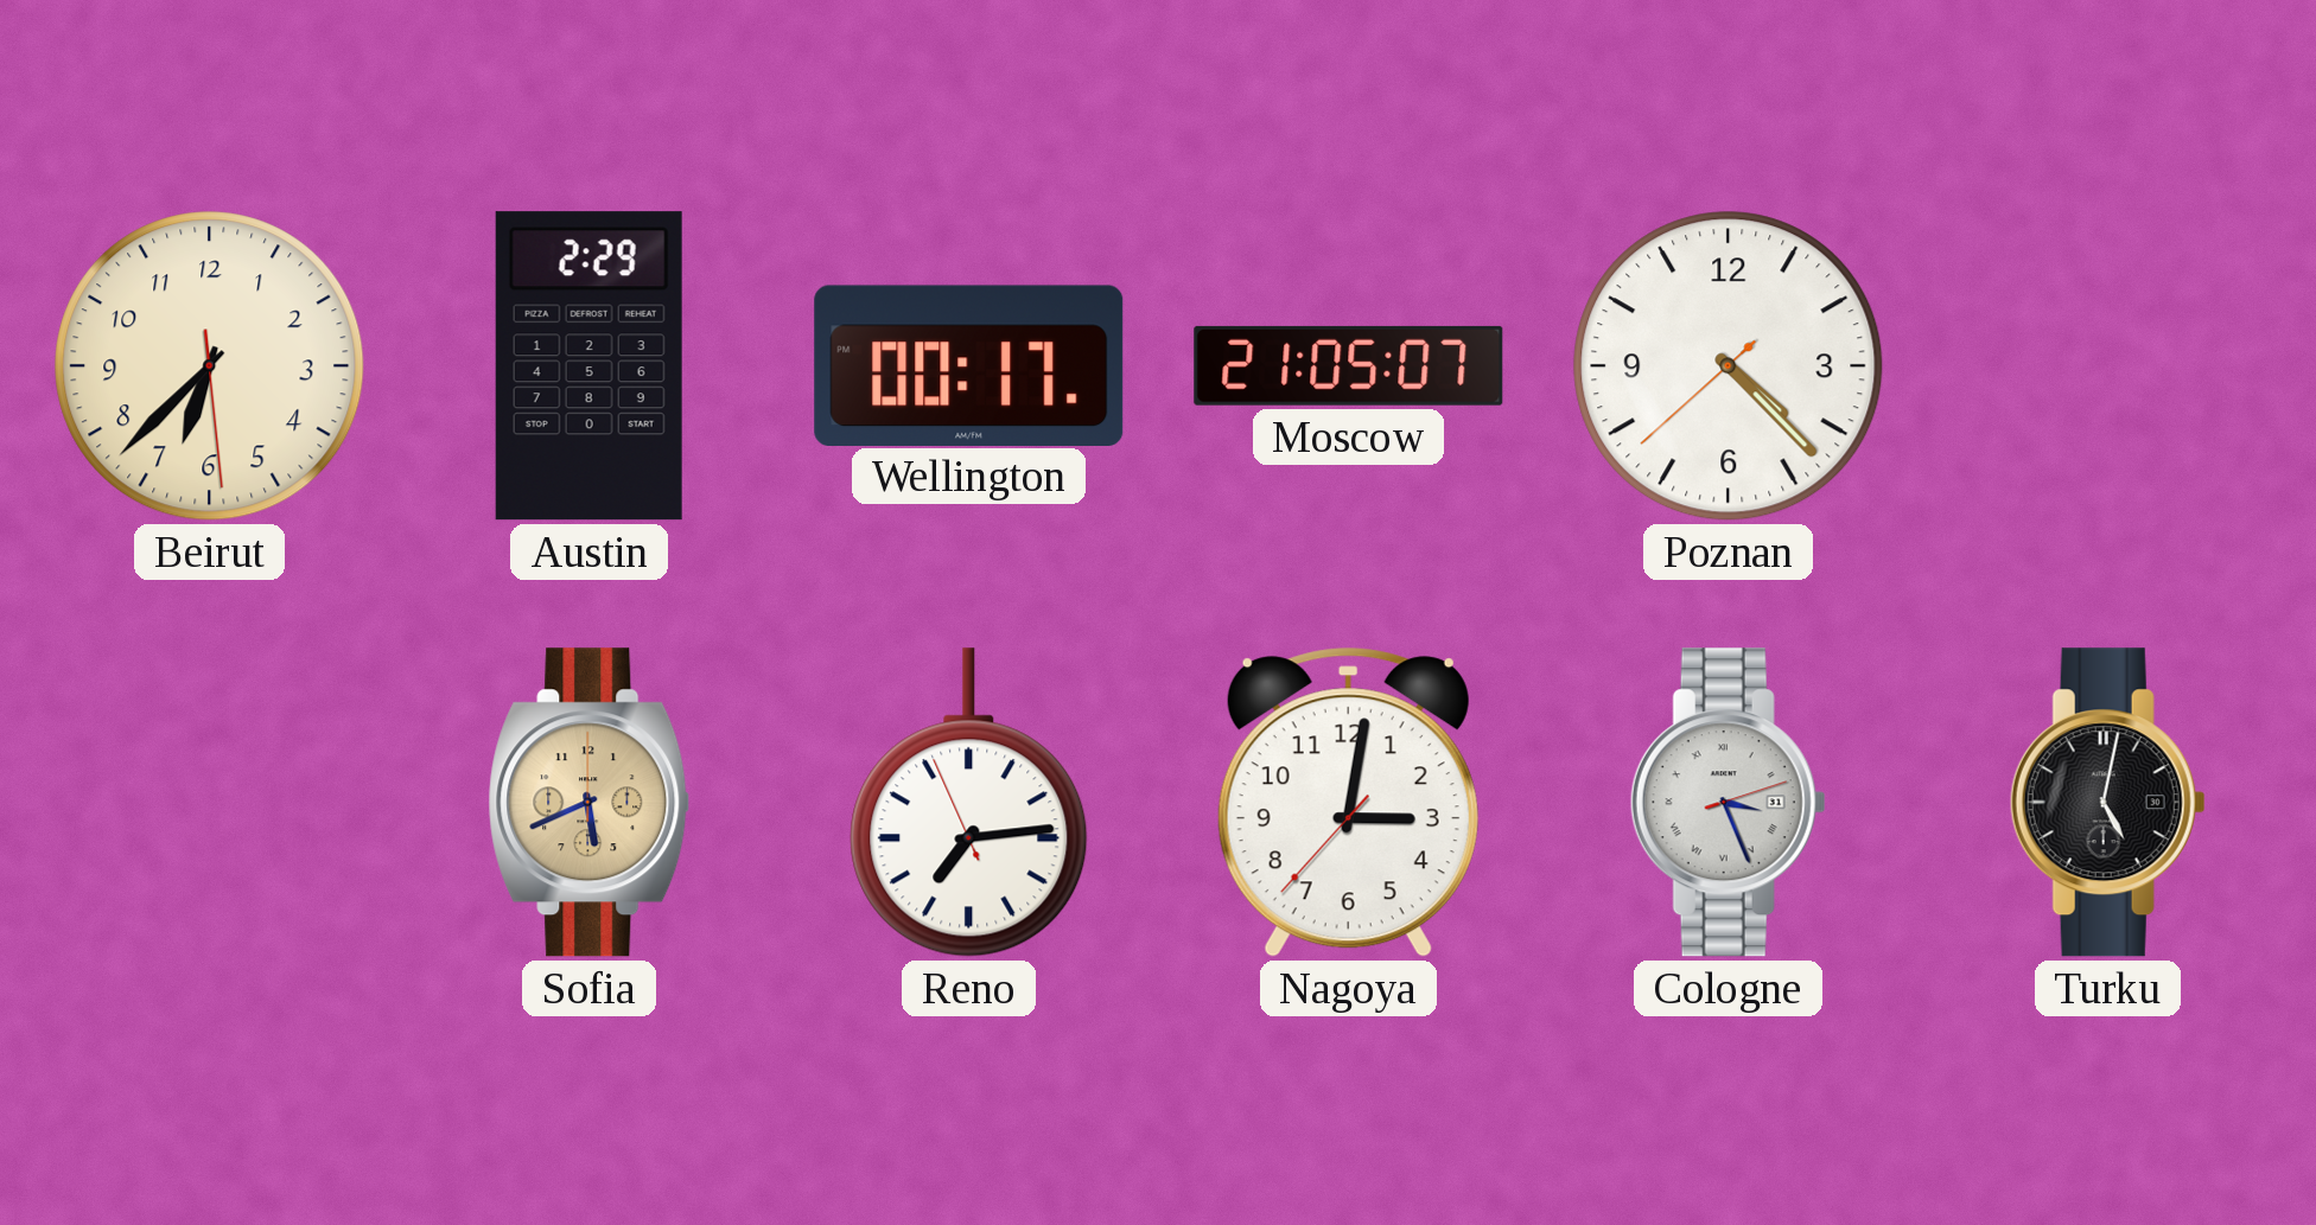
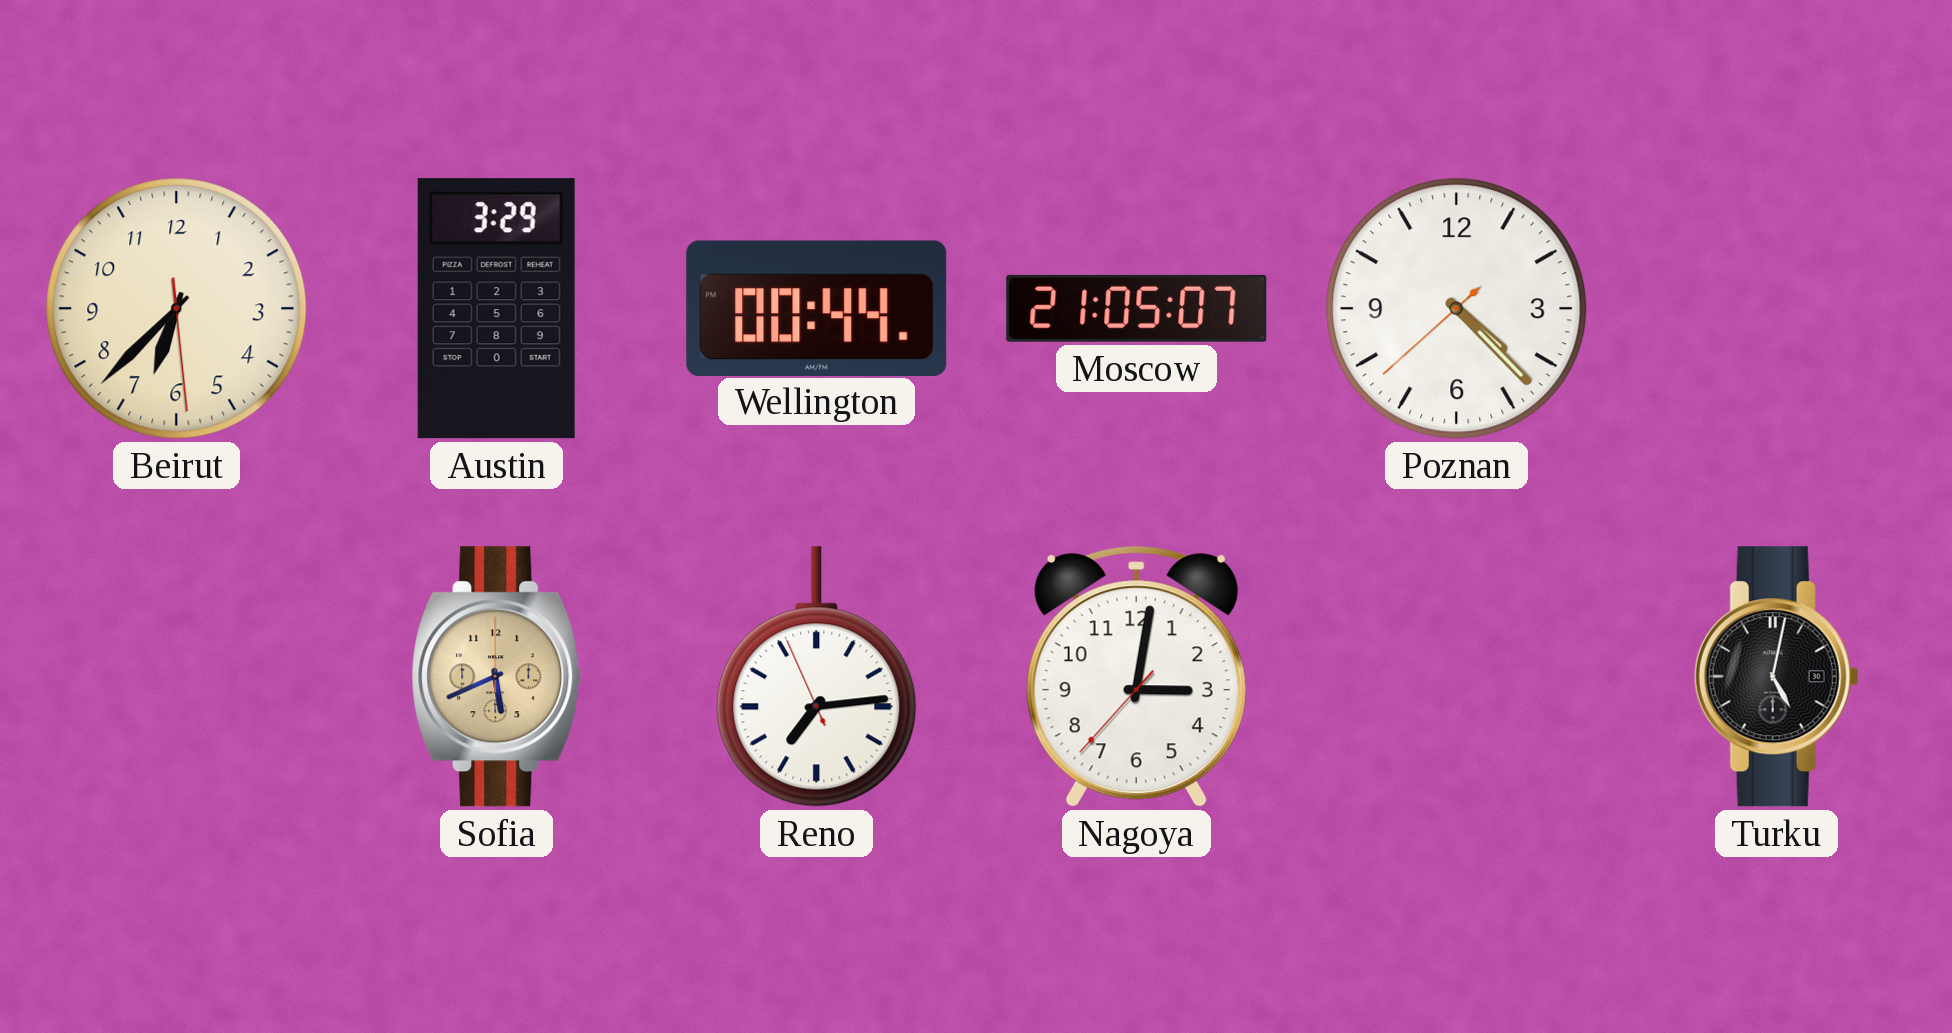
Austin: 2:29 -> 3:29
Wellington: 00:17 -> 00:44
Cologne: 3:26 -> none
